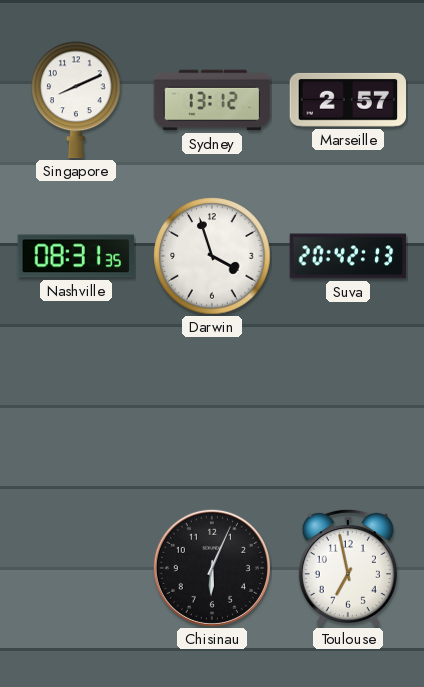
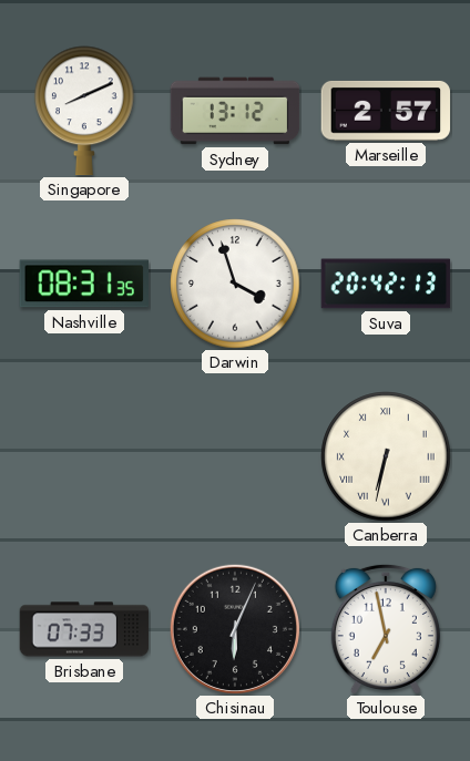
Canberra: none -> 6:32
Brisbane: none -> 07:33
